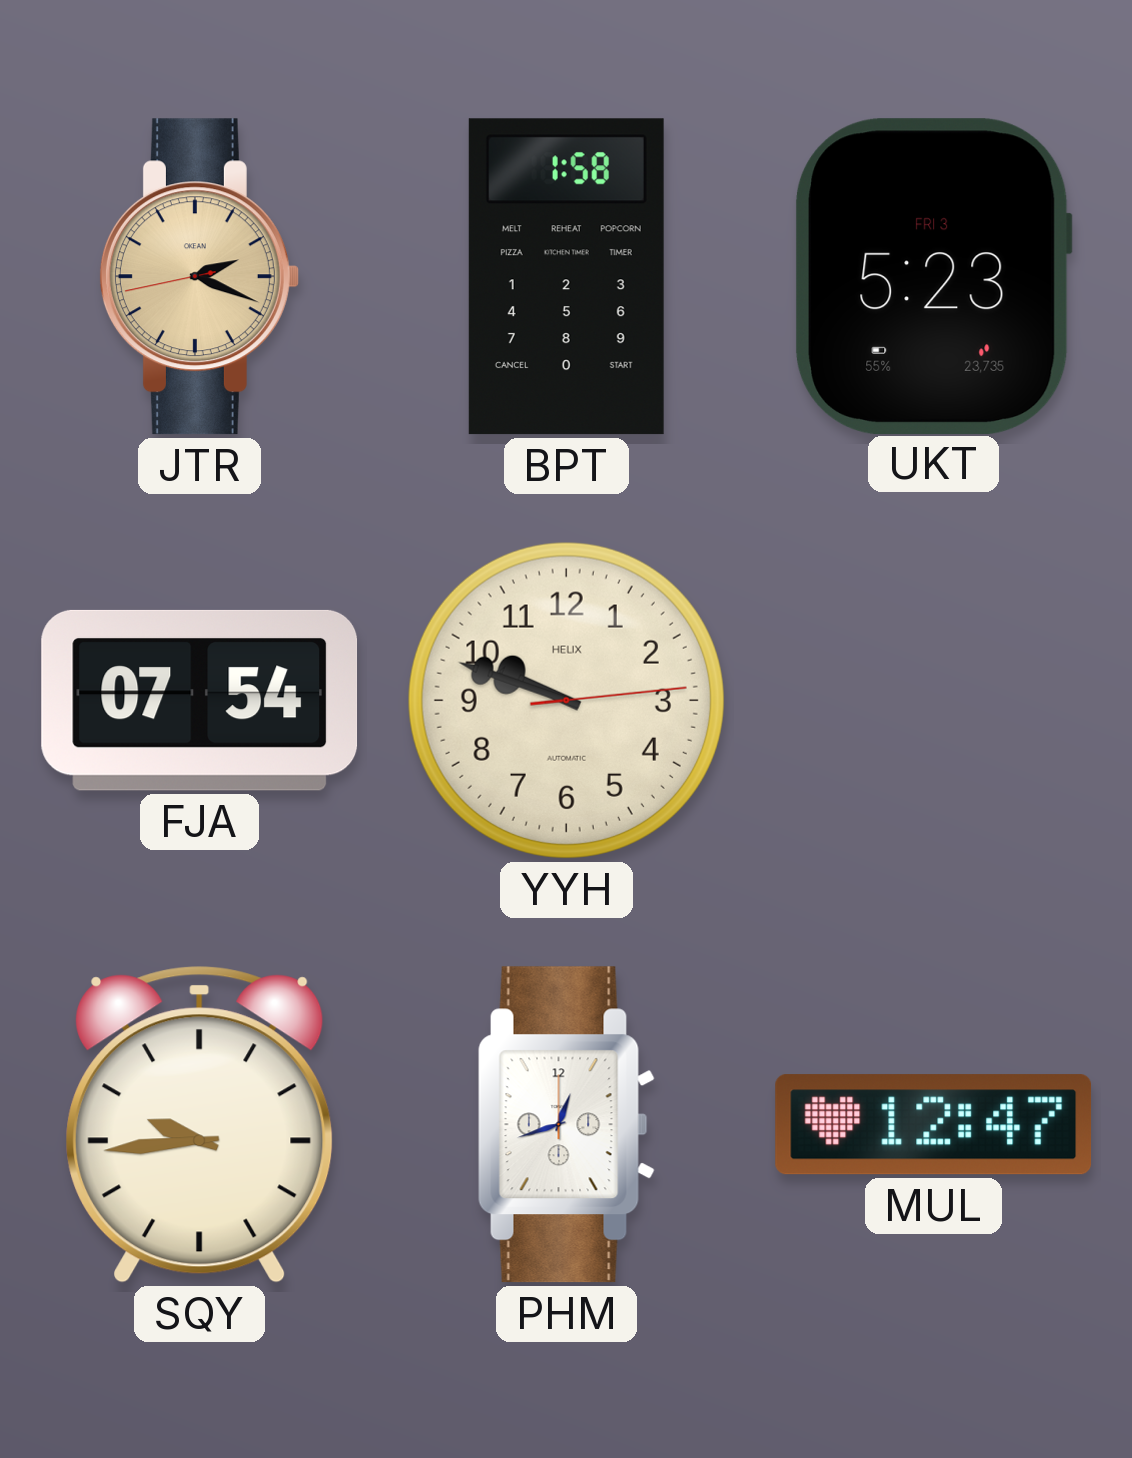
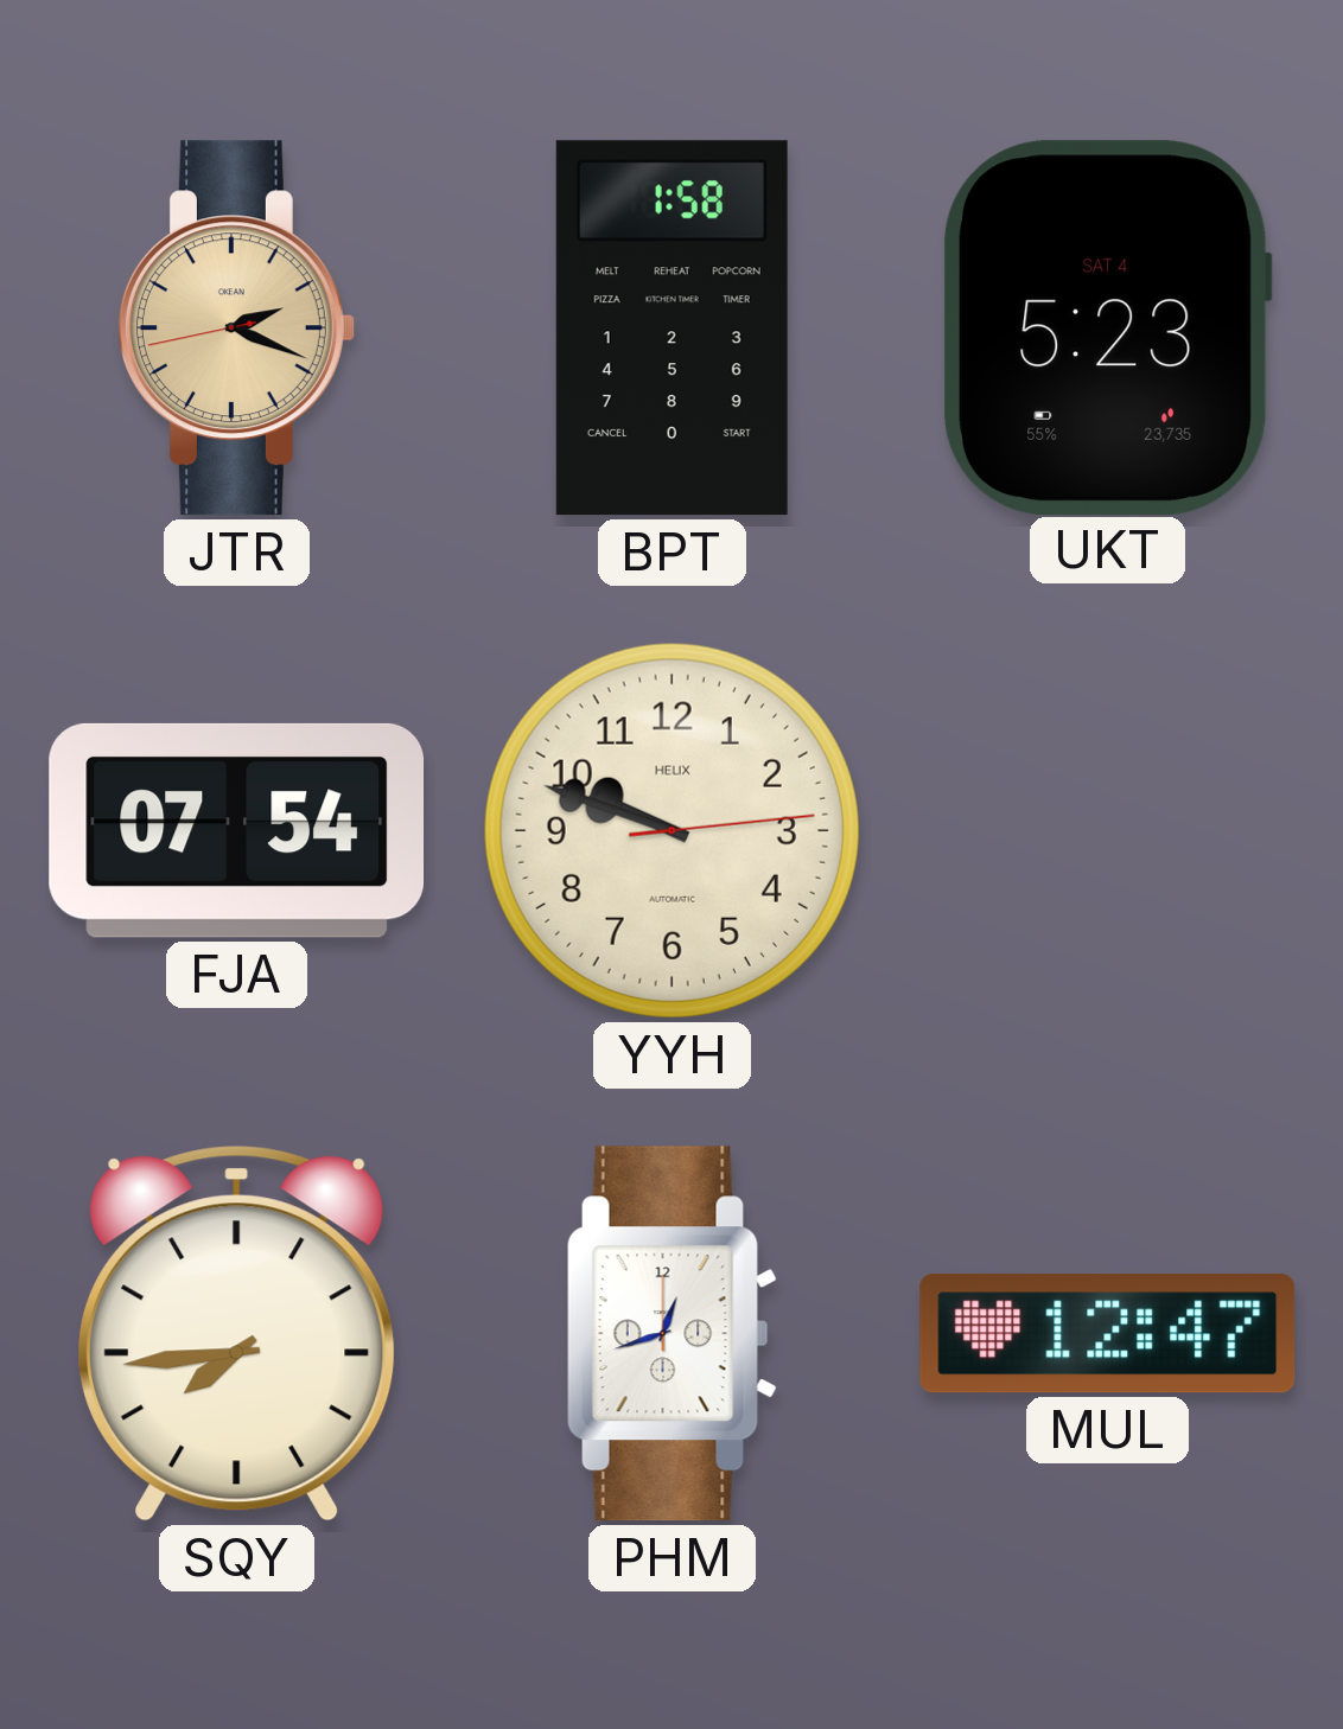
UKT date: FRI 3 -> SAT 4
SQY: 9:44 -> 7:44
